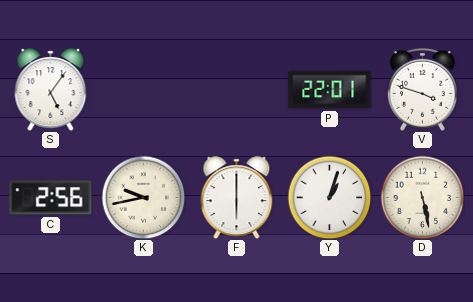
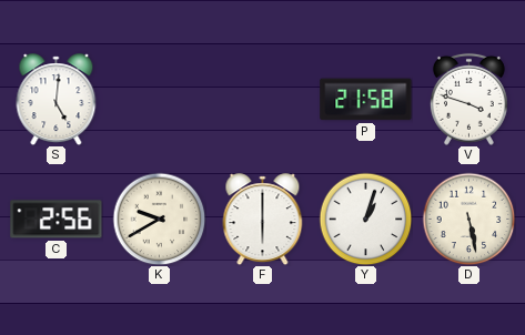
S: 5:06 -> 5:01
P: 22:01 -> 21:58
K: 9:43 -> 9:40
